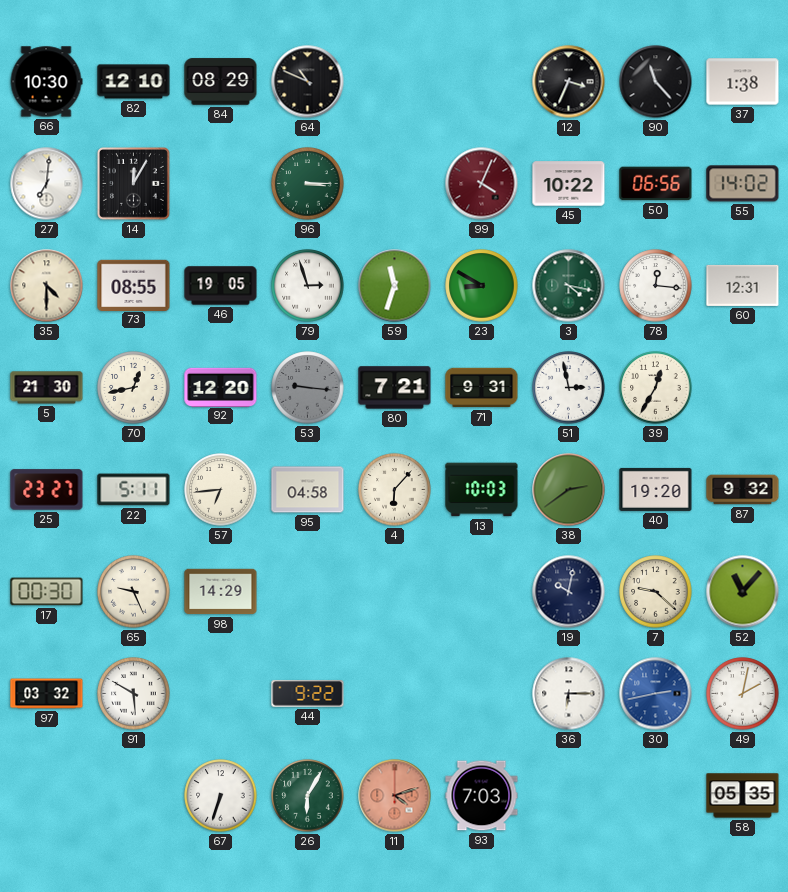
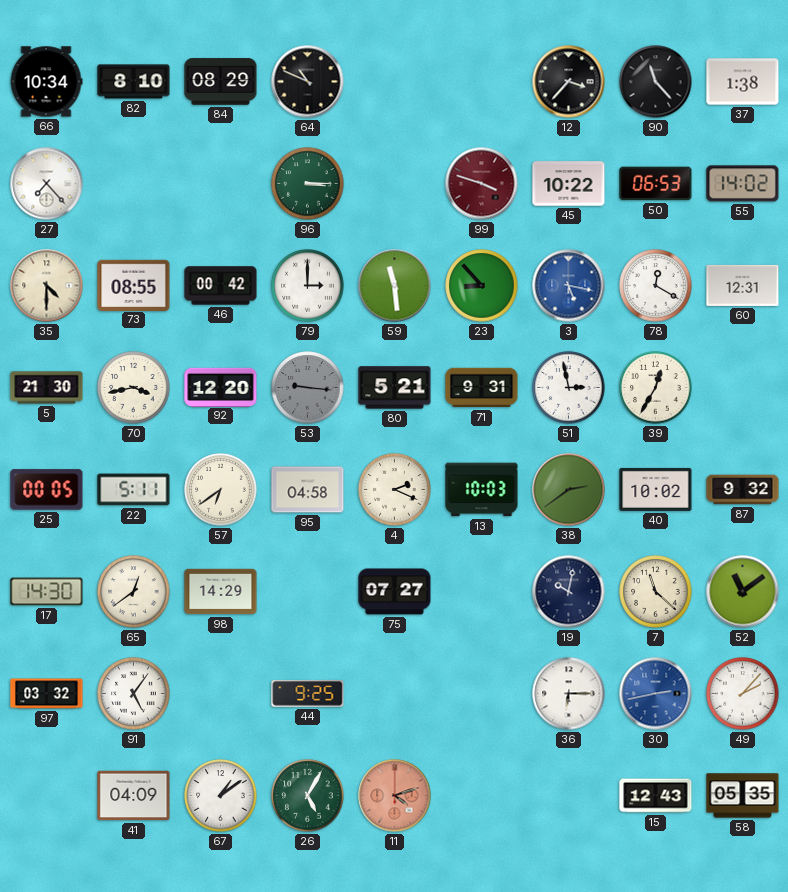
66: 10:30 -> 10:34
82: 12:10 -> 8:10
12: 3:34 -> 3:37
27: 7:01 -> 7:23
14: 12:05 -> none
99: 4:04 -> 3:48
50: 06:56 -> 06:53
46: 19:05 -> 00:42
79: 2:57 -> 3:00
59: 11:33 -> 11:29
23: 8:50 -> 8:53
3: 4:17 -> 5:17
3 dial: green -> blue
78: 12:16 -> 12:20
70: 12:43 -> 3:43
80: 7:21 -> 5:21
25: 23:27 -> 00:05
57: 6:44 -> 6:39
4: 6:07 -> 2:19
40: 19:20 -> 10:02
17: 00:30 -> 14:30
65: 9:26 -> 12:39
75: none -> 07:27
7: 9:22 -> 11:22
52: 11:07 -> 11:09
91: 5:50 -> 5:06
44: 9:22 -> 9:25
49: 2:02 -> 2:07
41: none -> 04:09
67: 6:33 -> 1:09
26: 6:05 -> 5:05
93: 7:03 -> none
15: none -> 12:43
